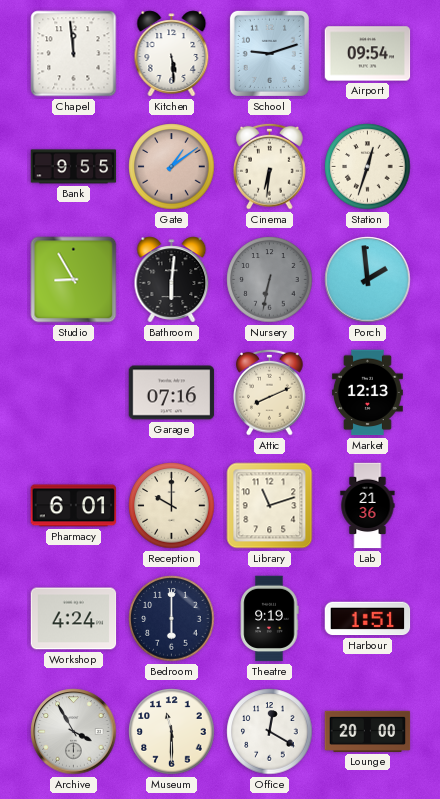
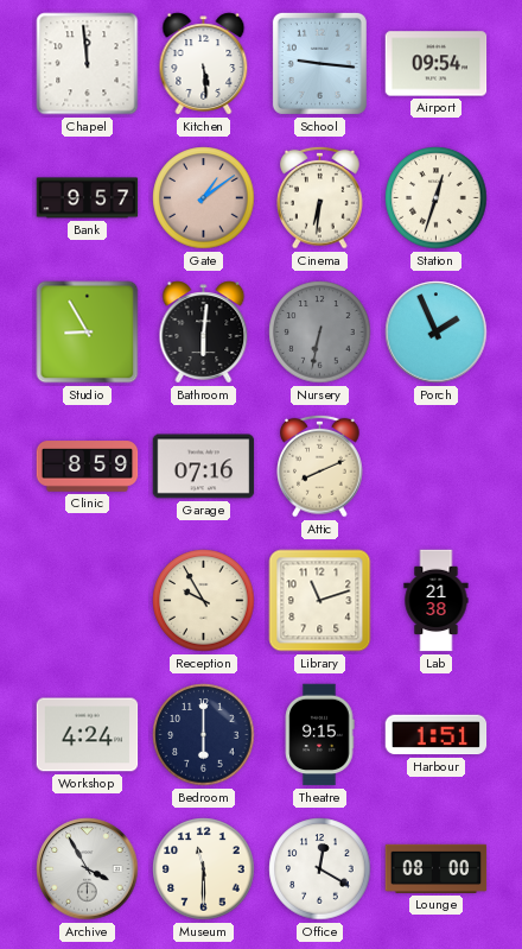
School: 9:12 -> 9:16
Bank: 9:55 -> 9:57
Porch: 1:59 -> 1:56
Clinic: none -> 8:59
Market: 12:13 -> none
Pharmacy: 6:01 -> none
Reception: 10:00 -> 9:55
Lab: 21:36 -> 21:38
Theatre: 9:19 -> 9:15
Lounge: 20:00 -> 08:00
